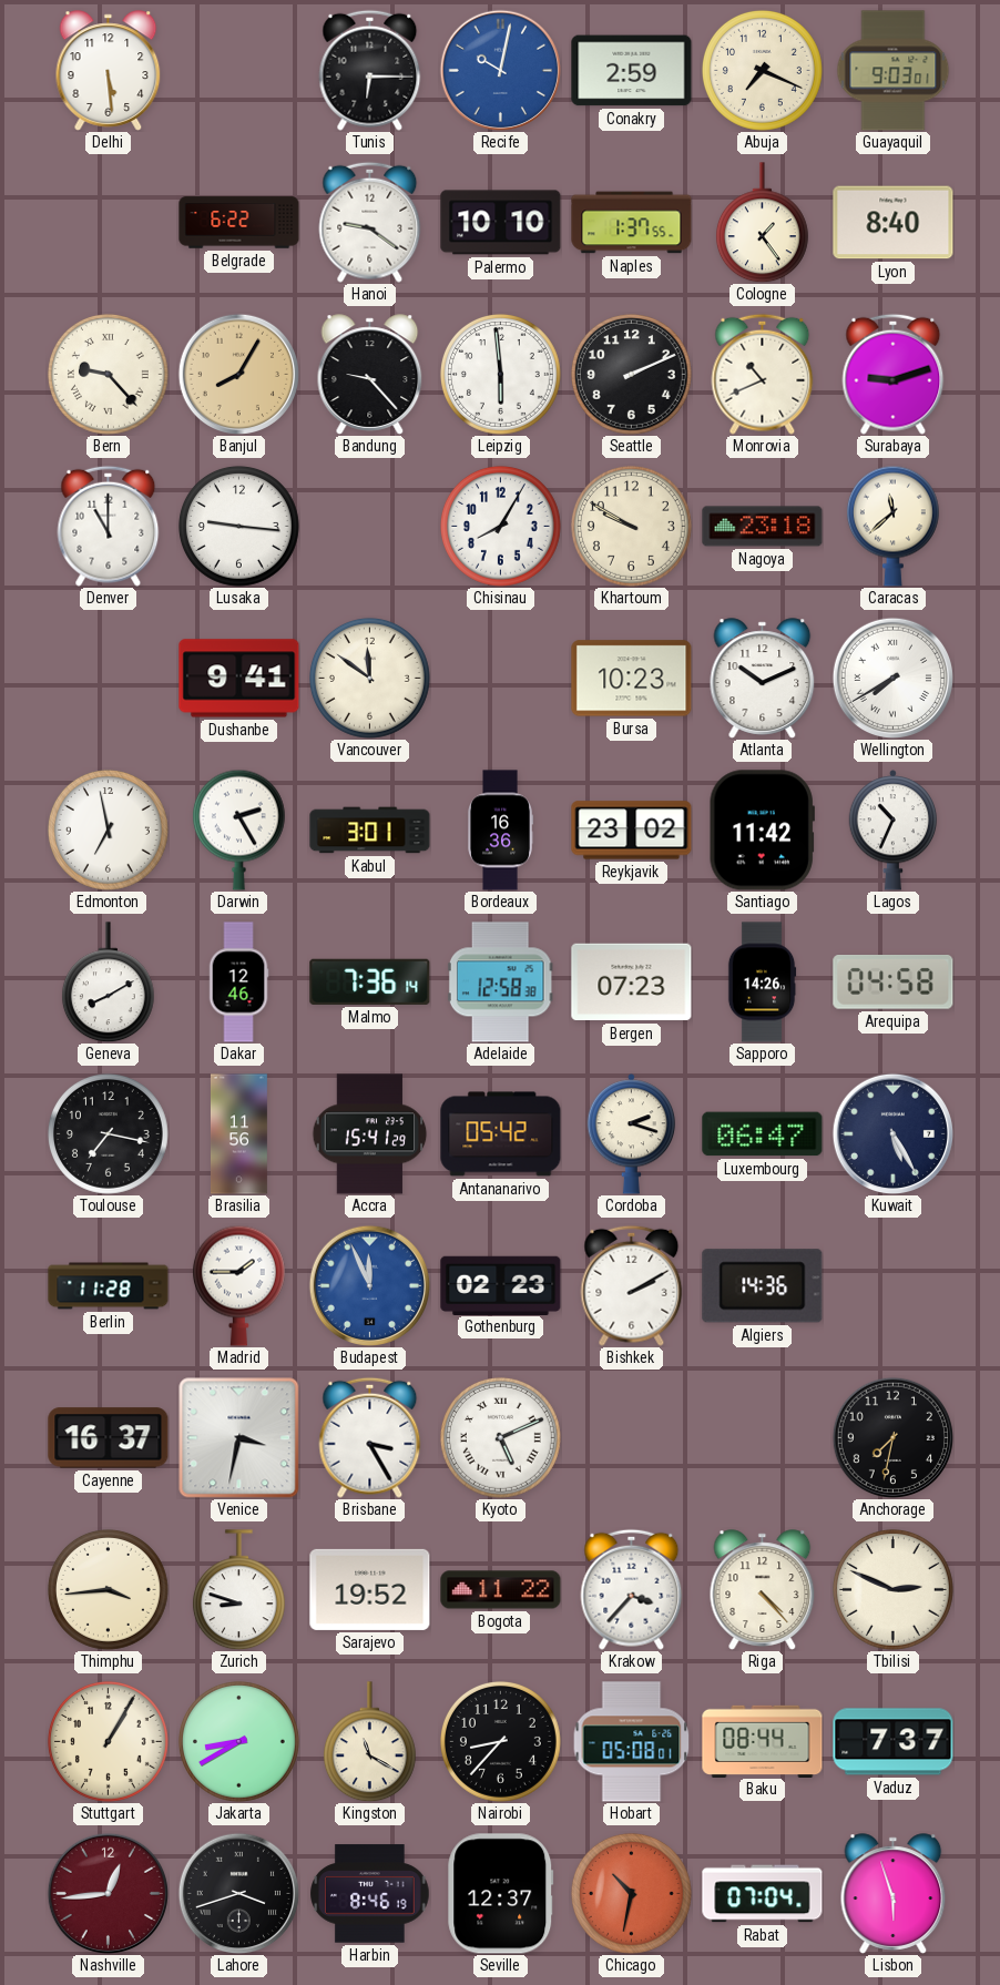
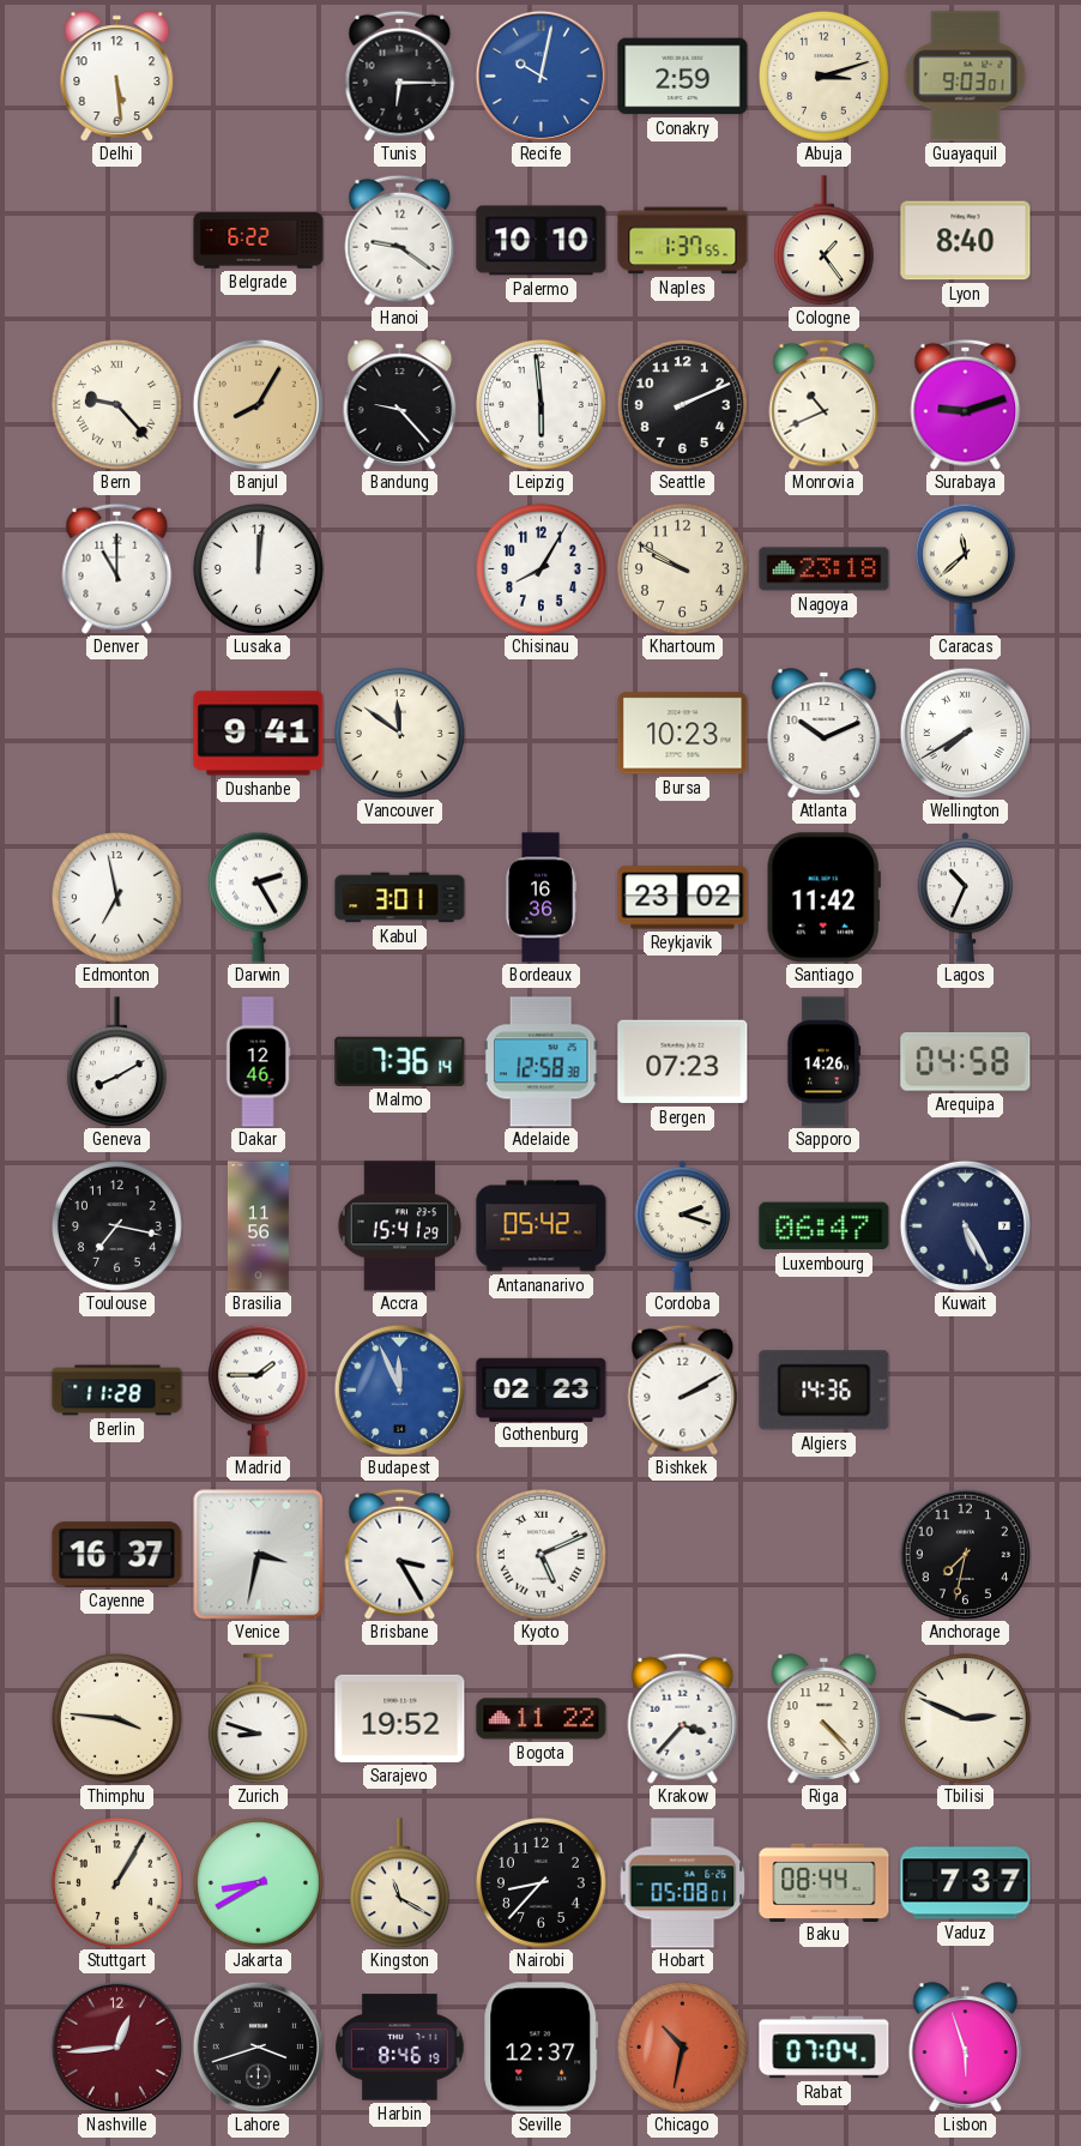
Abuja: 7:19 -> 3:12
Lusaka: 9:16 -> 12:01
Thimphu: 3:44 -> 3:46
